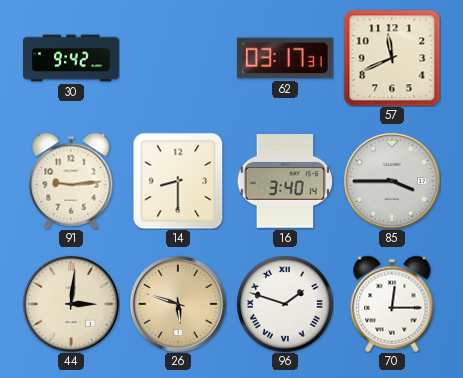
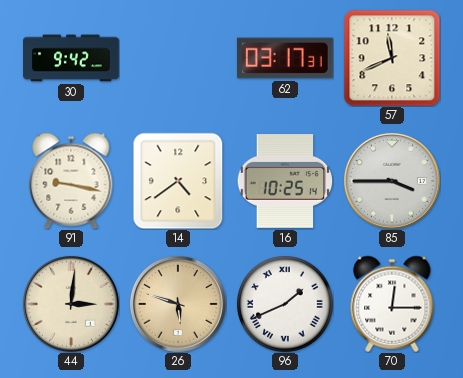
91: 9:14 -> 9:17
14: 8:30 -> 4:39
16: 3:40 -> 10:25
96: 1:48 -> 1:41
